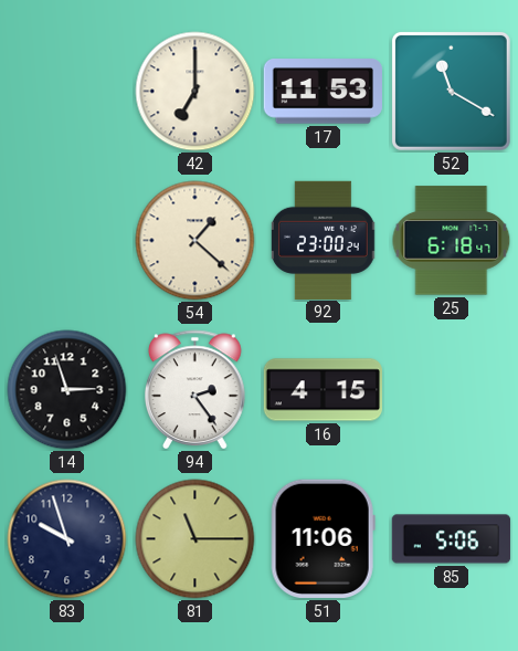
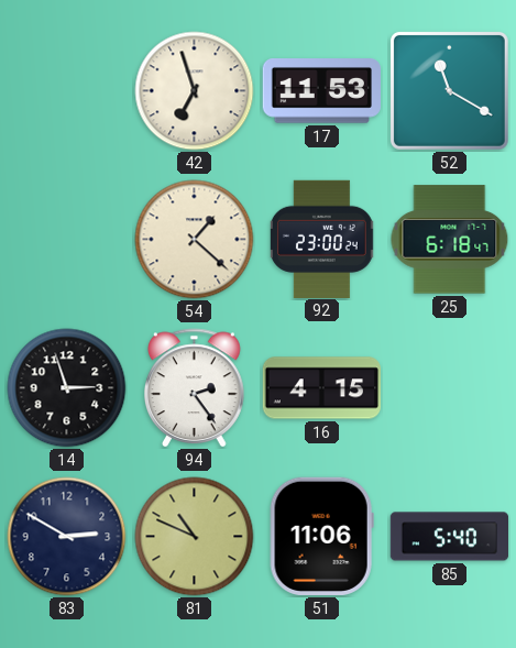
42: 7:00 -> 6:57
83: 9:57 -> 2:50
81: 11:15 -> 10:49
85: 5:06 -> 5:40
